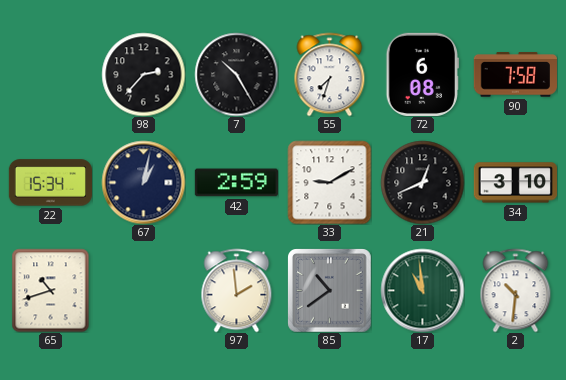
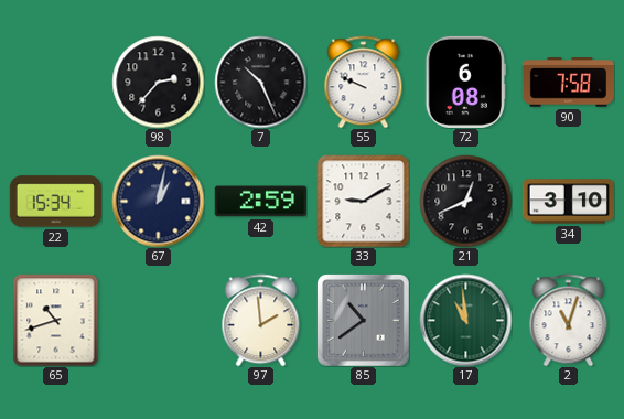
7: 10:25 -> 10:26
55: 7:33 -> 9:49
2: 10:31 -> 11:03
